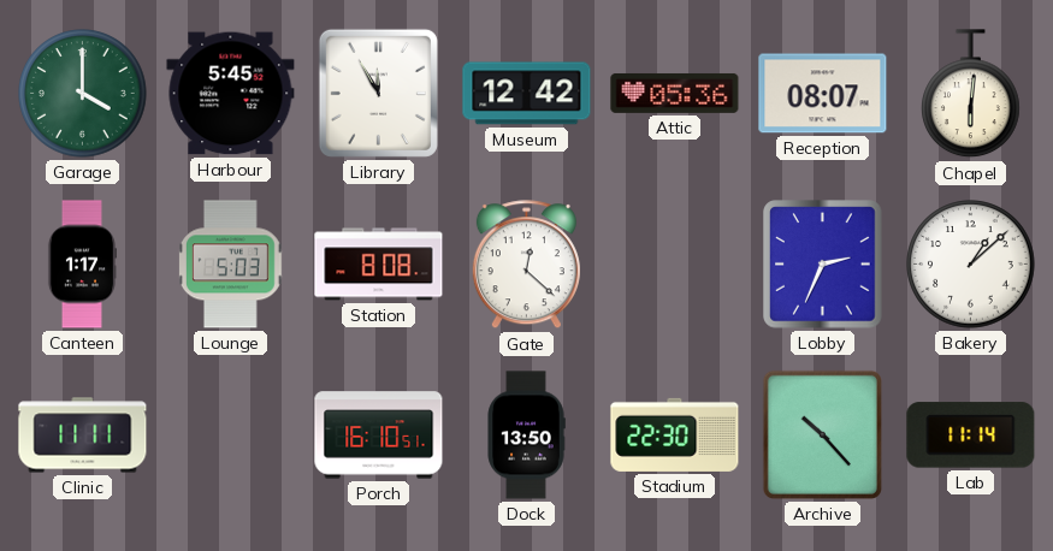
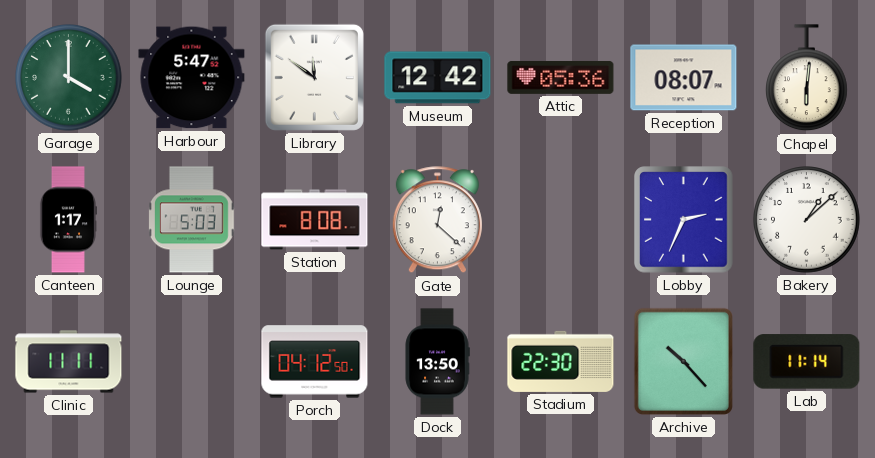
Harbour: 5:45 -> 5:47
Library: 11:55 -> 11:51
Porch: 16:10 -> 04:12
